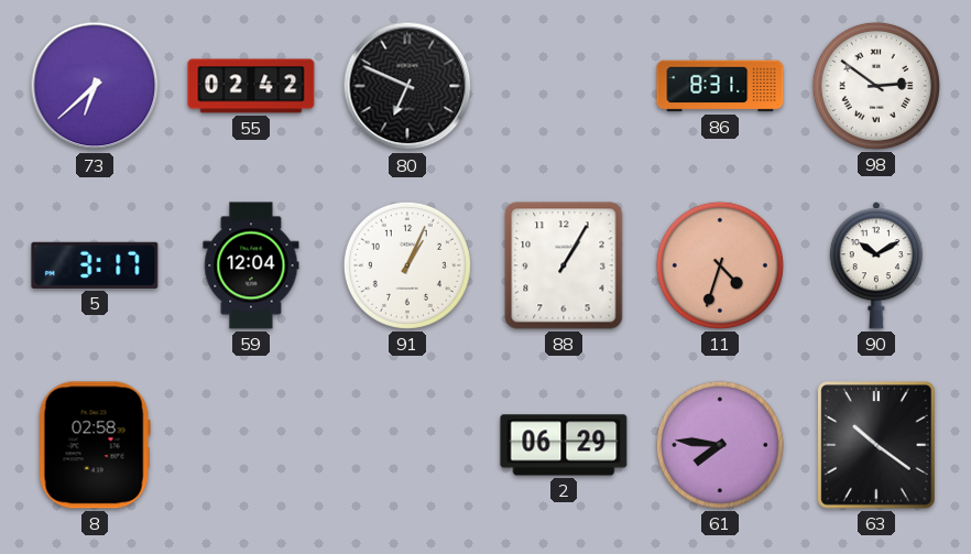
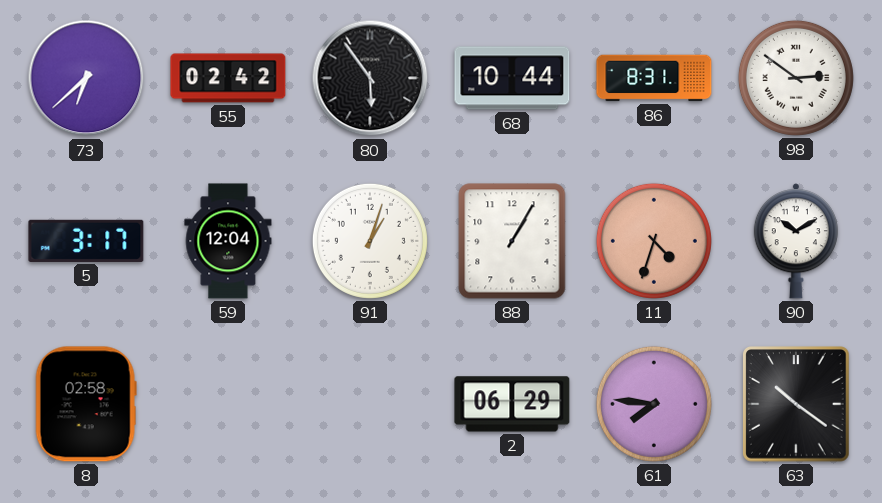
80: 6:49 -> 5:54
68: none -> 10:44
91: 1:04 -> 1:03
